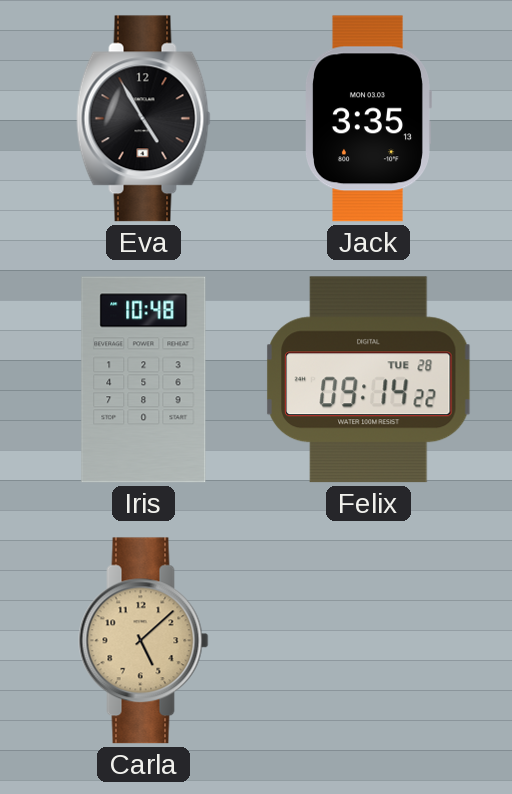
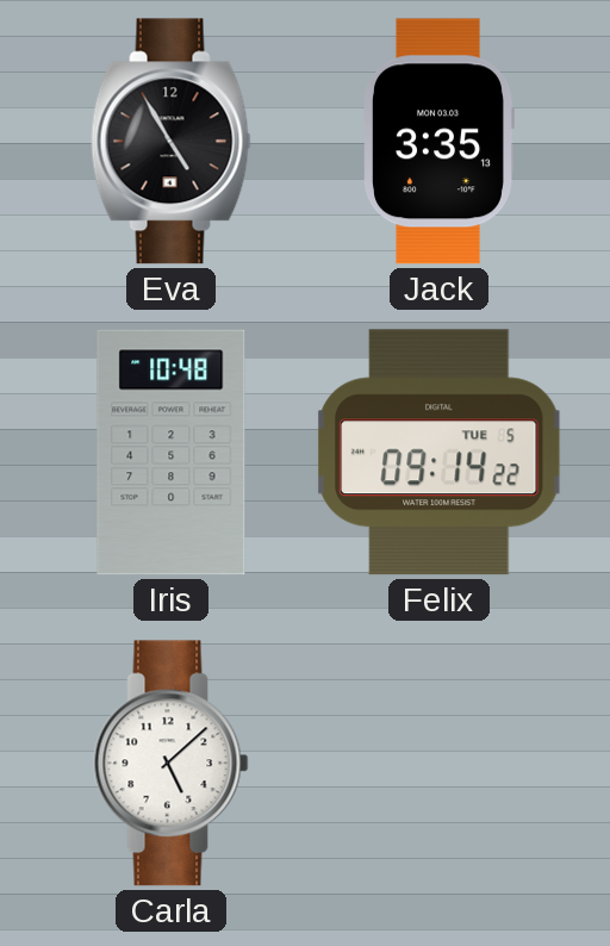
Felix date: TUE 28 -> TUE 5
Carla dial: champagne -> white
